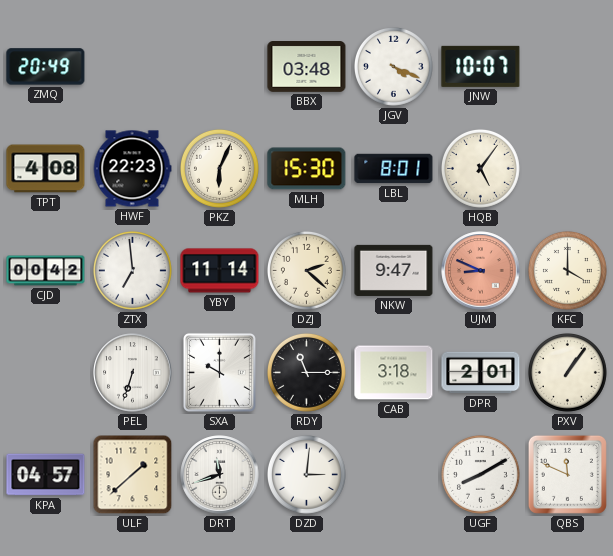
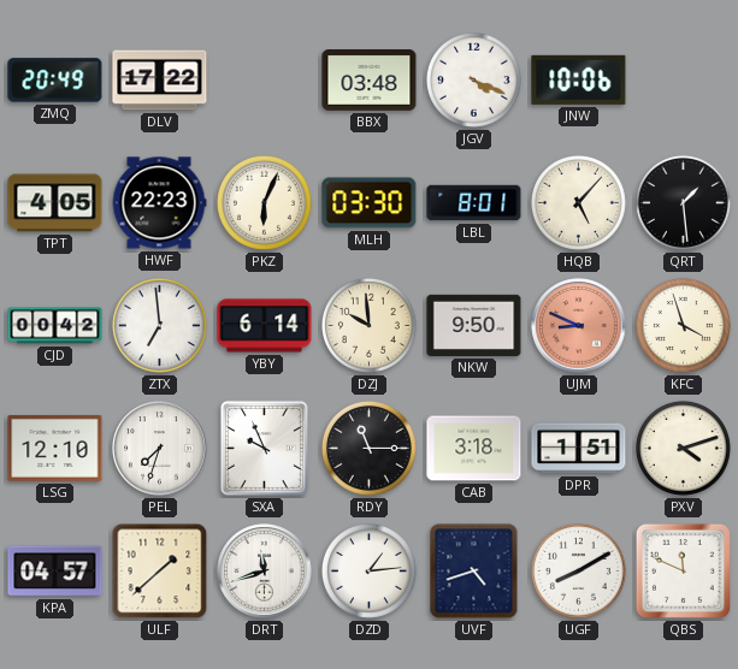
DLV: none -> 17:22
JNW: 10:07 -> 10:06
TPT: 4:08 -> 4:05
MLH: 15:30 -> 03:30
HQB: 5:06 -> 5:07
QRT: none -> 1:29
YBY: 11:14 -> 6:14
DZJ: 2:22 -> 9:59
NKW: 9:47 -> 9:50
KFC: 4:00 -> 3:57
LSG: none -> 12:10
PEL: 6:33 -> 7:33
SXA: 10:00 -> 9:56
DPR: 2:01 -> 1:51
PXV: 1:06 -> 4:12
DZD: 3:01 -> 1:14
UVF: none -> 4:42
